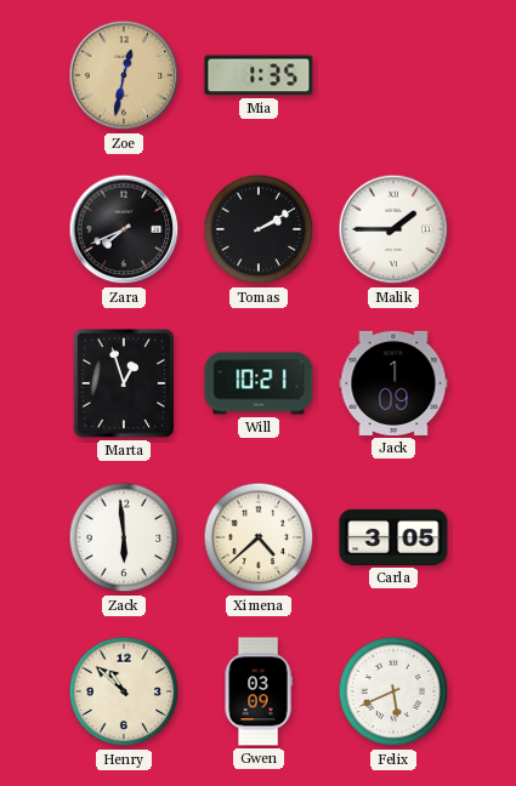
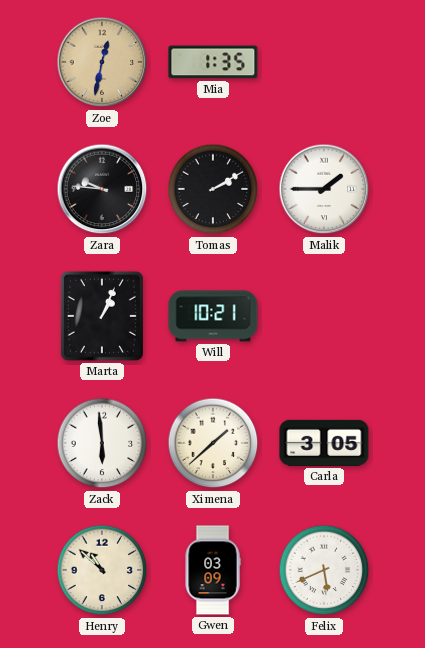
Zara: 7:41 -> 9:46
Marta: 12:57 -> 1:04
Jack: 1:09 -> none
Ximena: 4:38 -> 1:38
